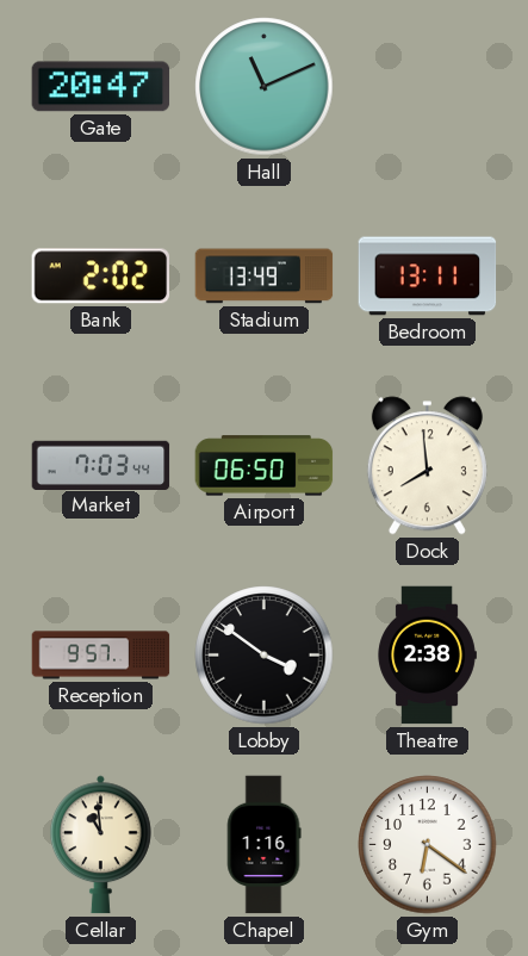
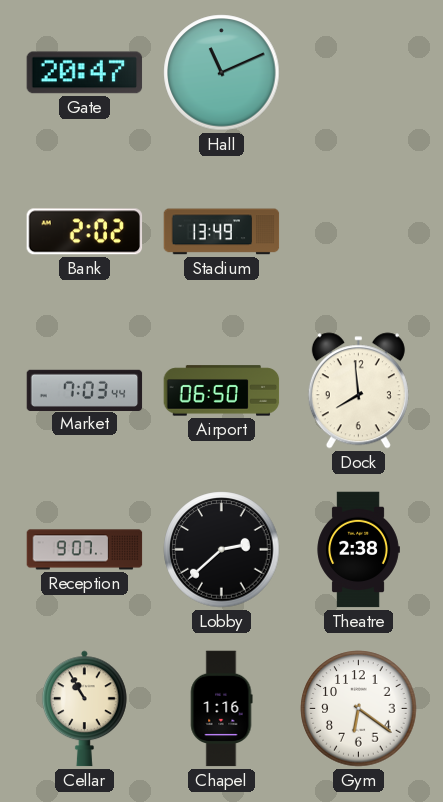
Bedroom: 13:11 -> none
Reception: 9:57 -> 9:07
Lobby: 3:51 -> 2:38
Cellar: 10:59 -> 10:55
